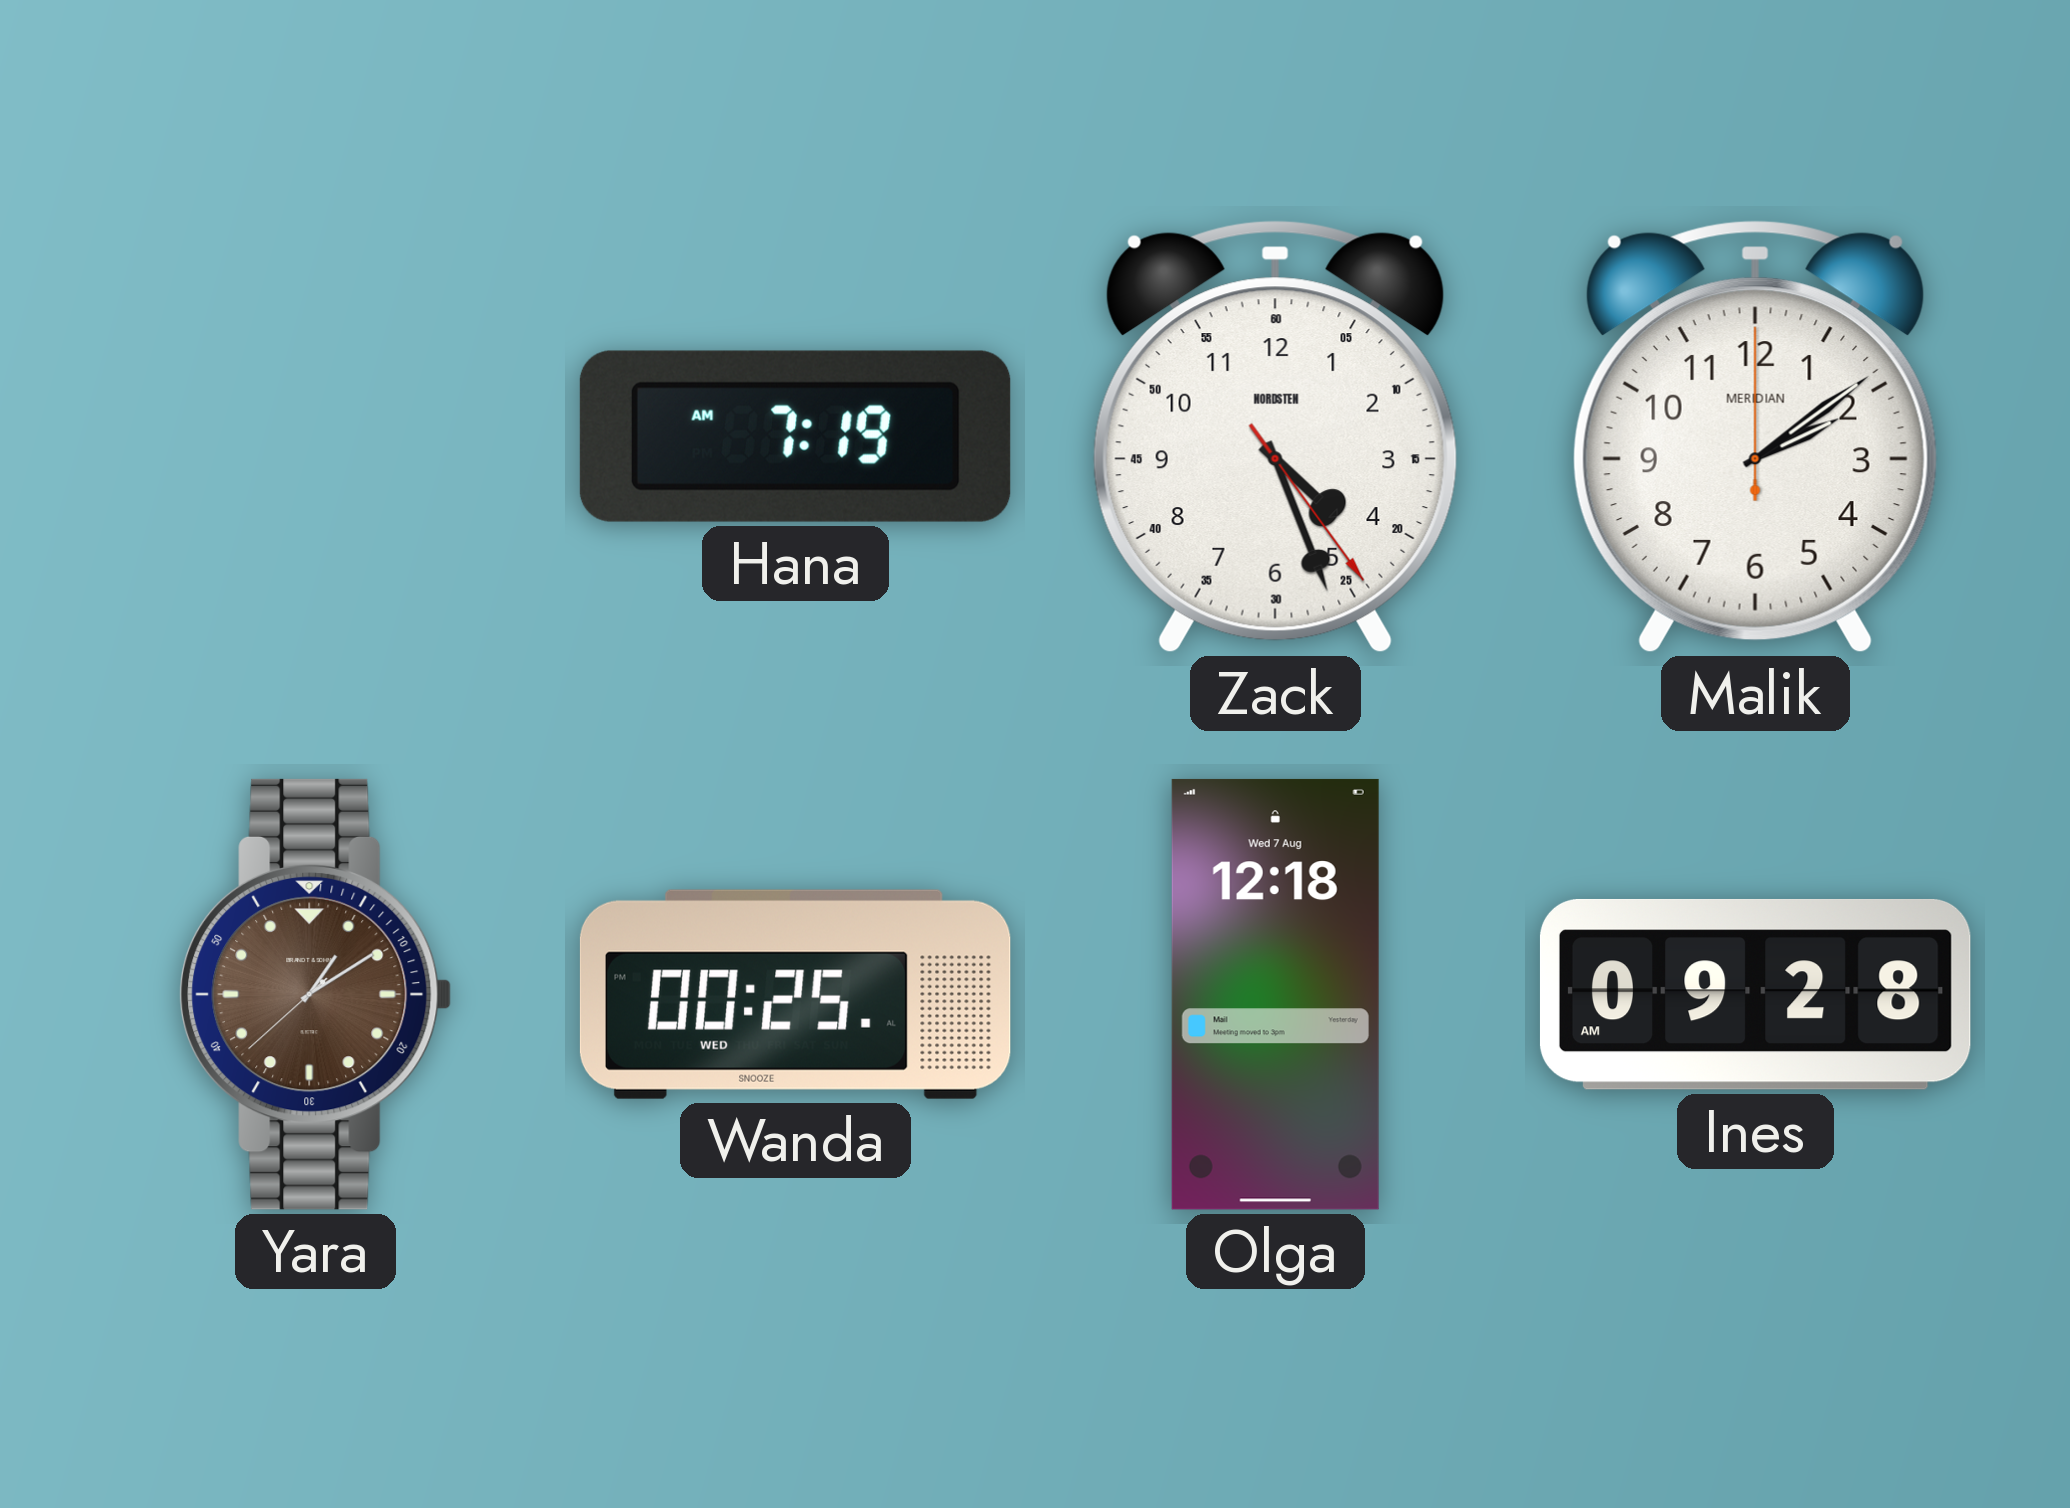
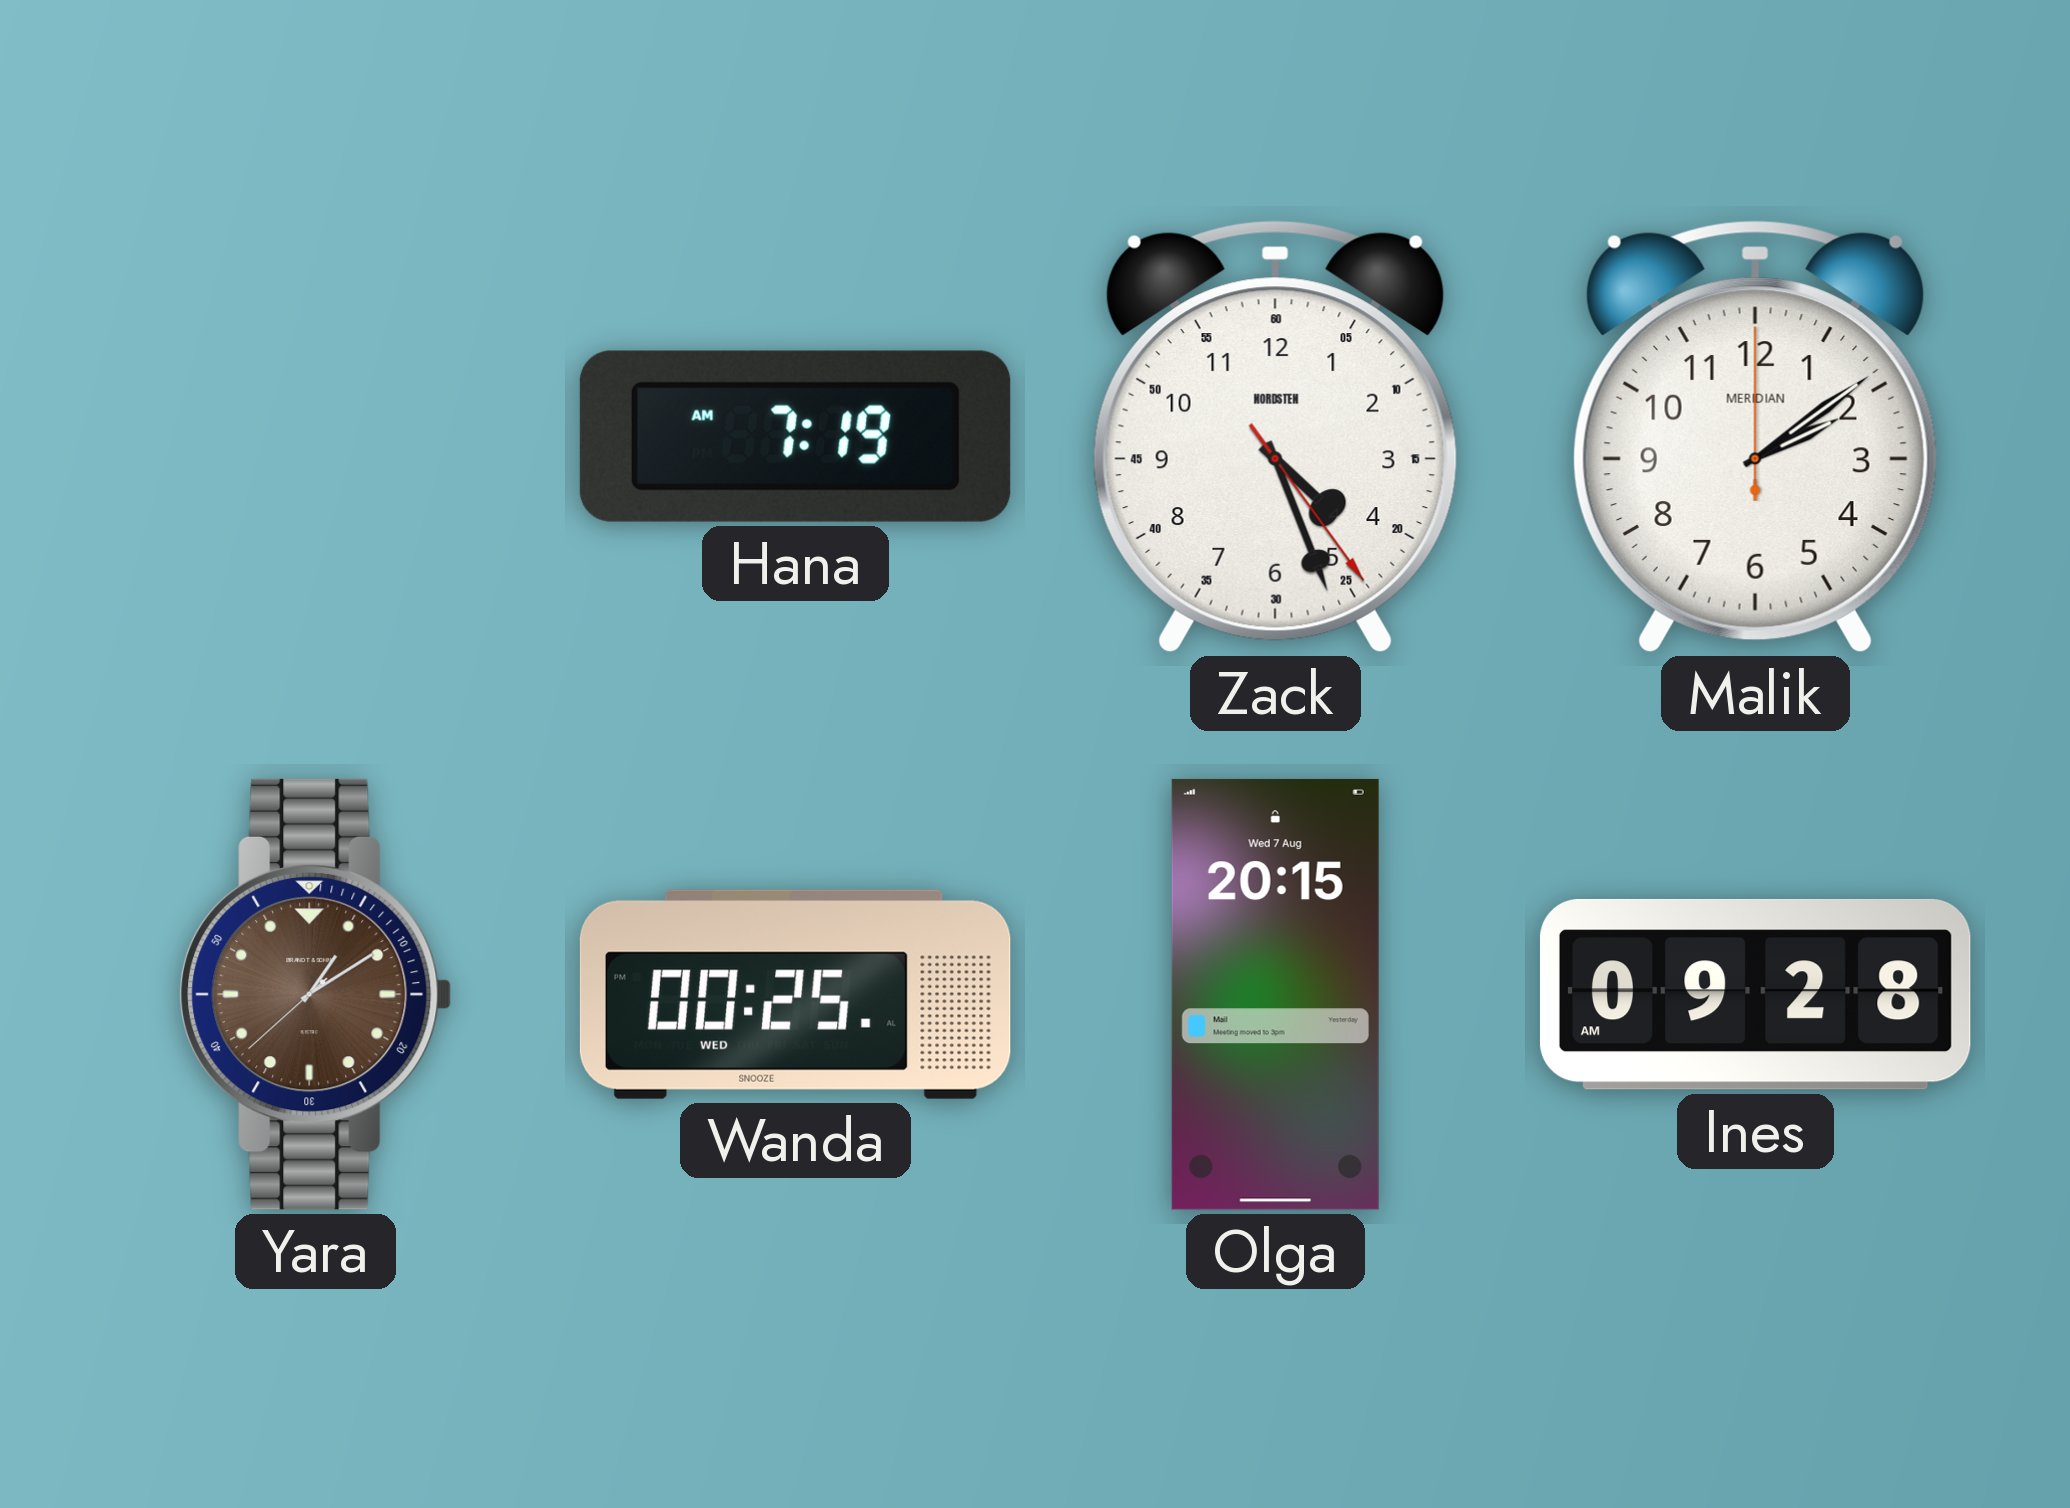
Olga: 12:18 -> 20:15
